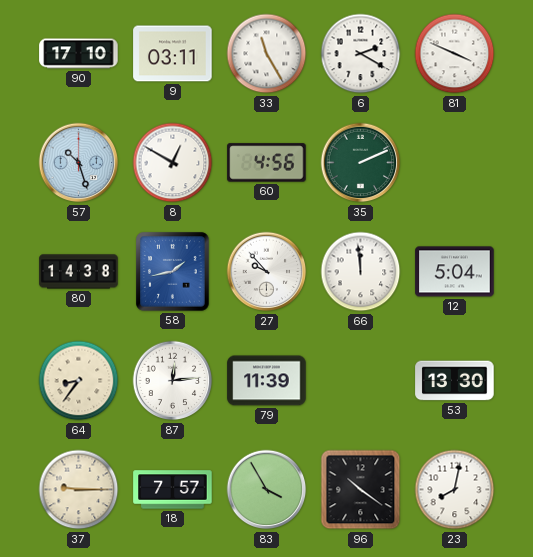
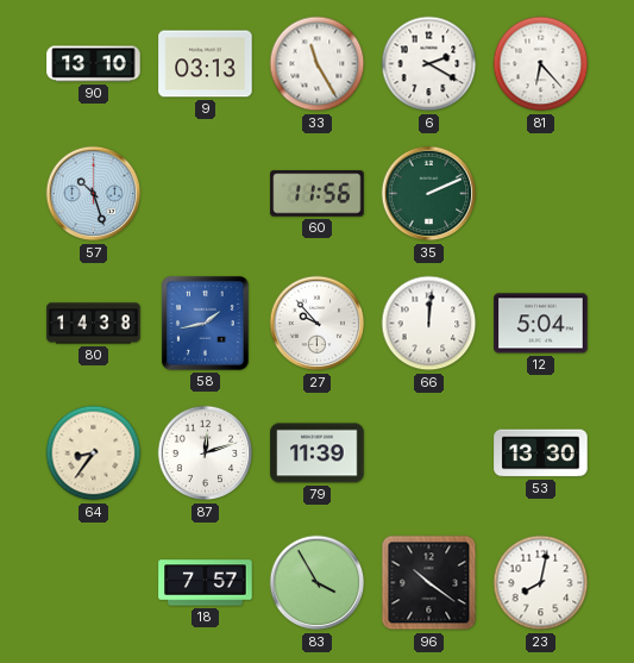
90: 17:10 -> 13:10
9: 03:11 -> 03:13
81: 3:49 -> 6:23
8: 12:50 -> none
60: 4:56 -> 11:56
66: 11:59 -> 12:01
87: 12:14 -> 12:12
37: 9:15 -> none
